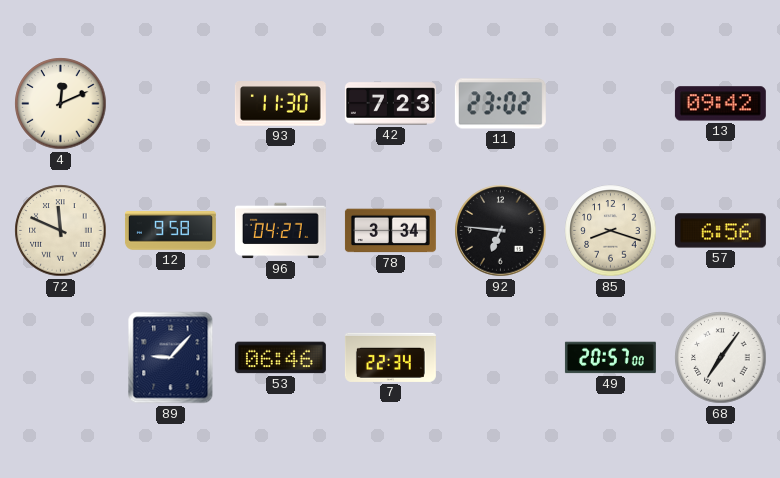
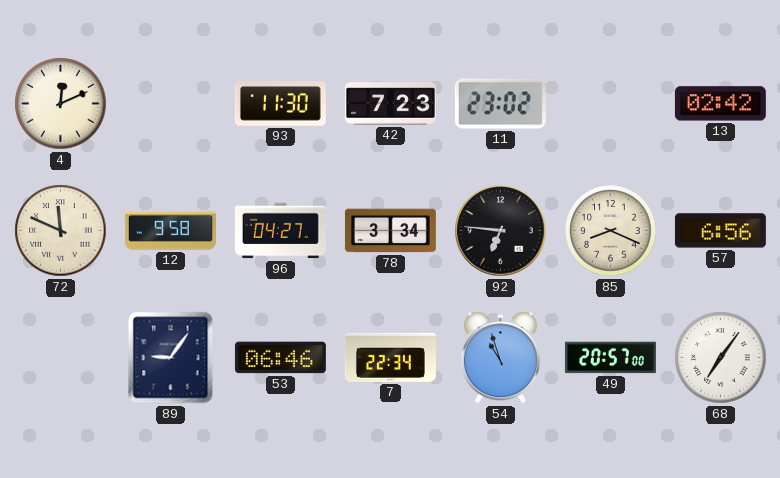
13: 09:42 -> 02:42
85: 8:18 -> 8:19
89: 9:07 -> 9:06
54: none -> 10:57
